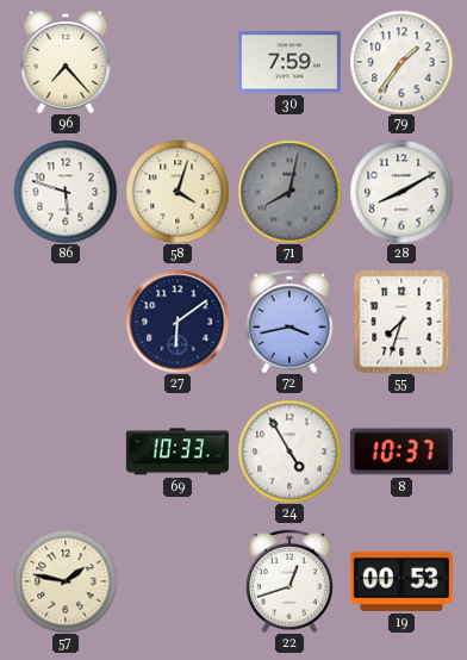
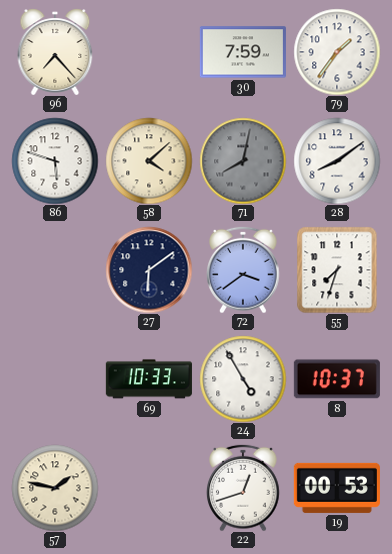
58: 4:03 -> 4:08
28: 8:10 -> 8:09
72: 3:43 -> 3:39
